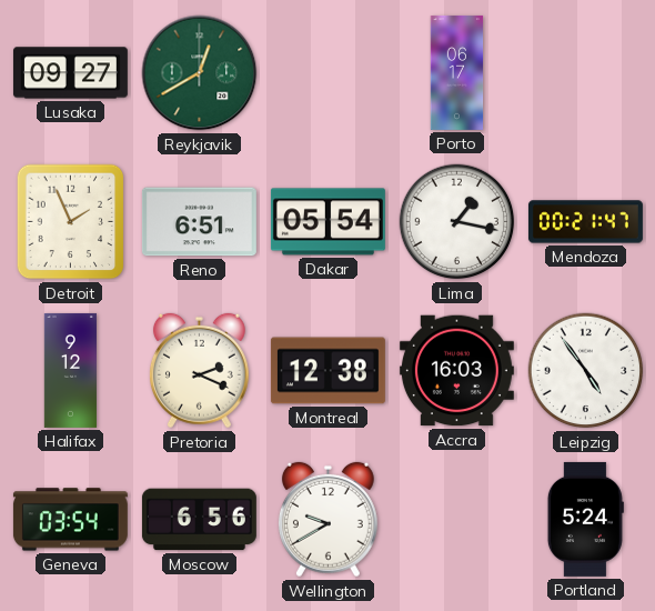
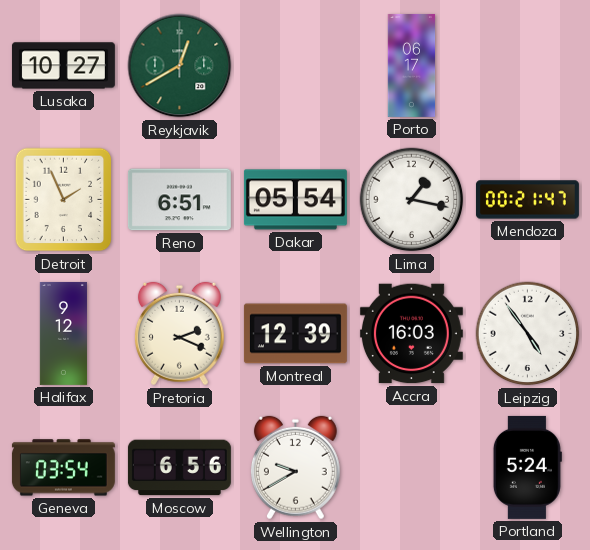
Lusaka: 09:27 -> 10:27
Montreal: 12:38 -> 12:39
